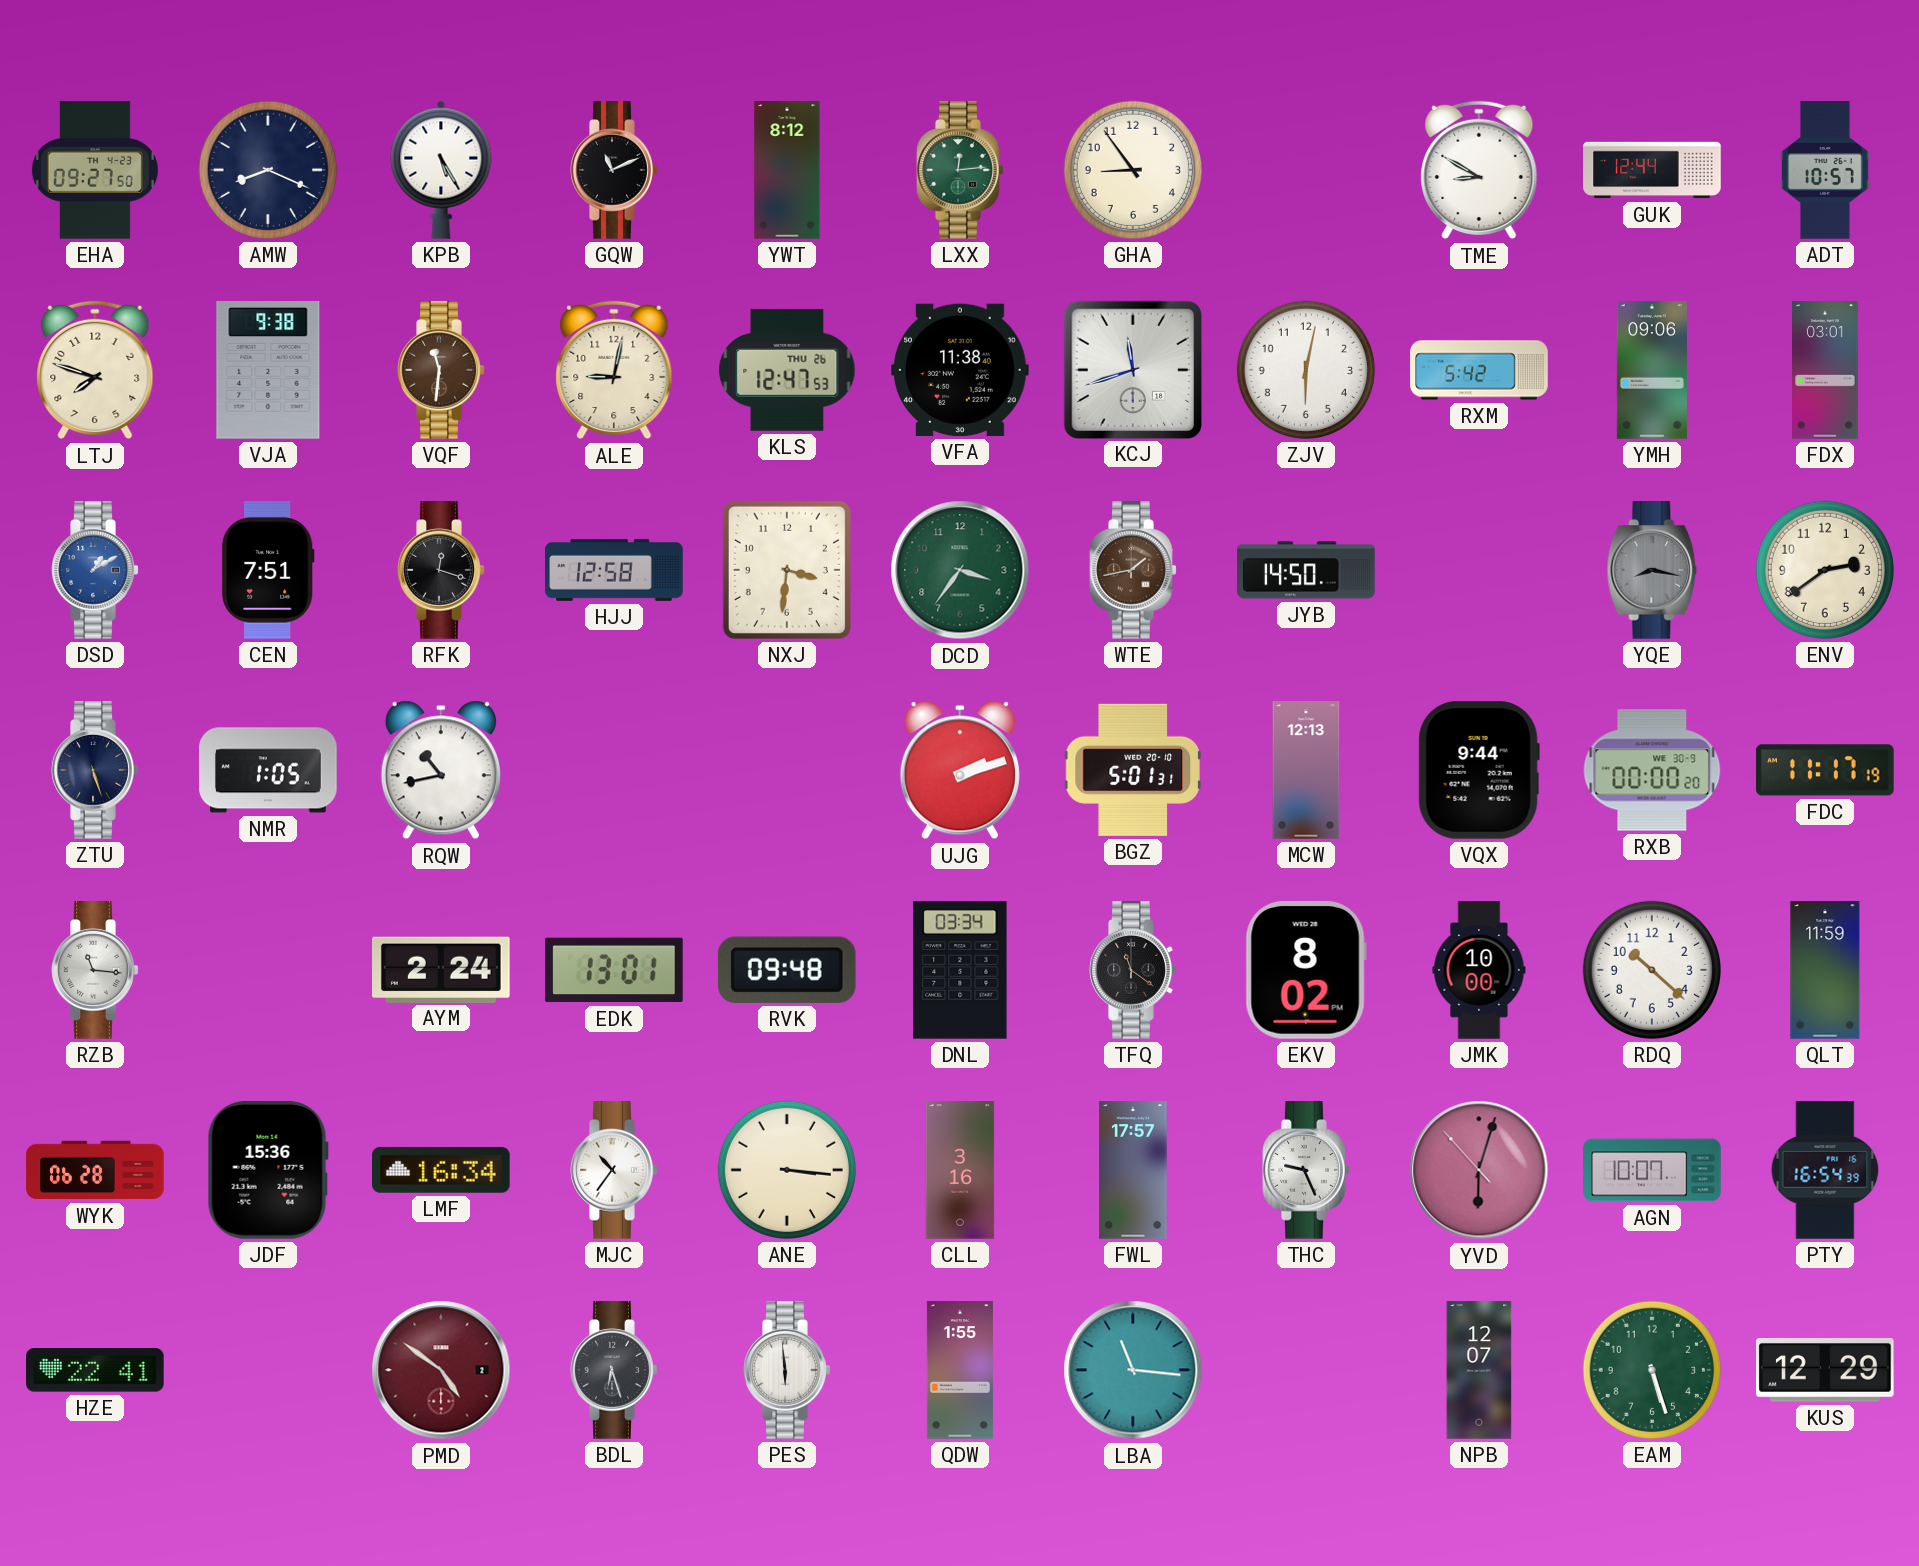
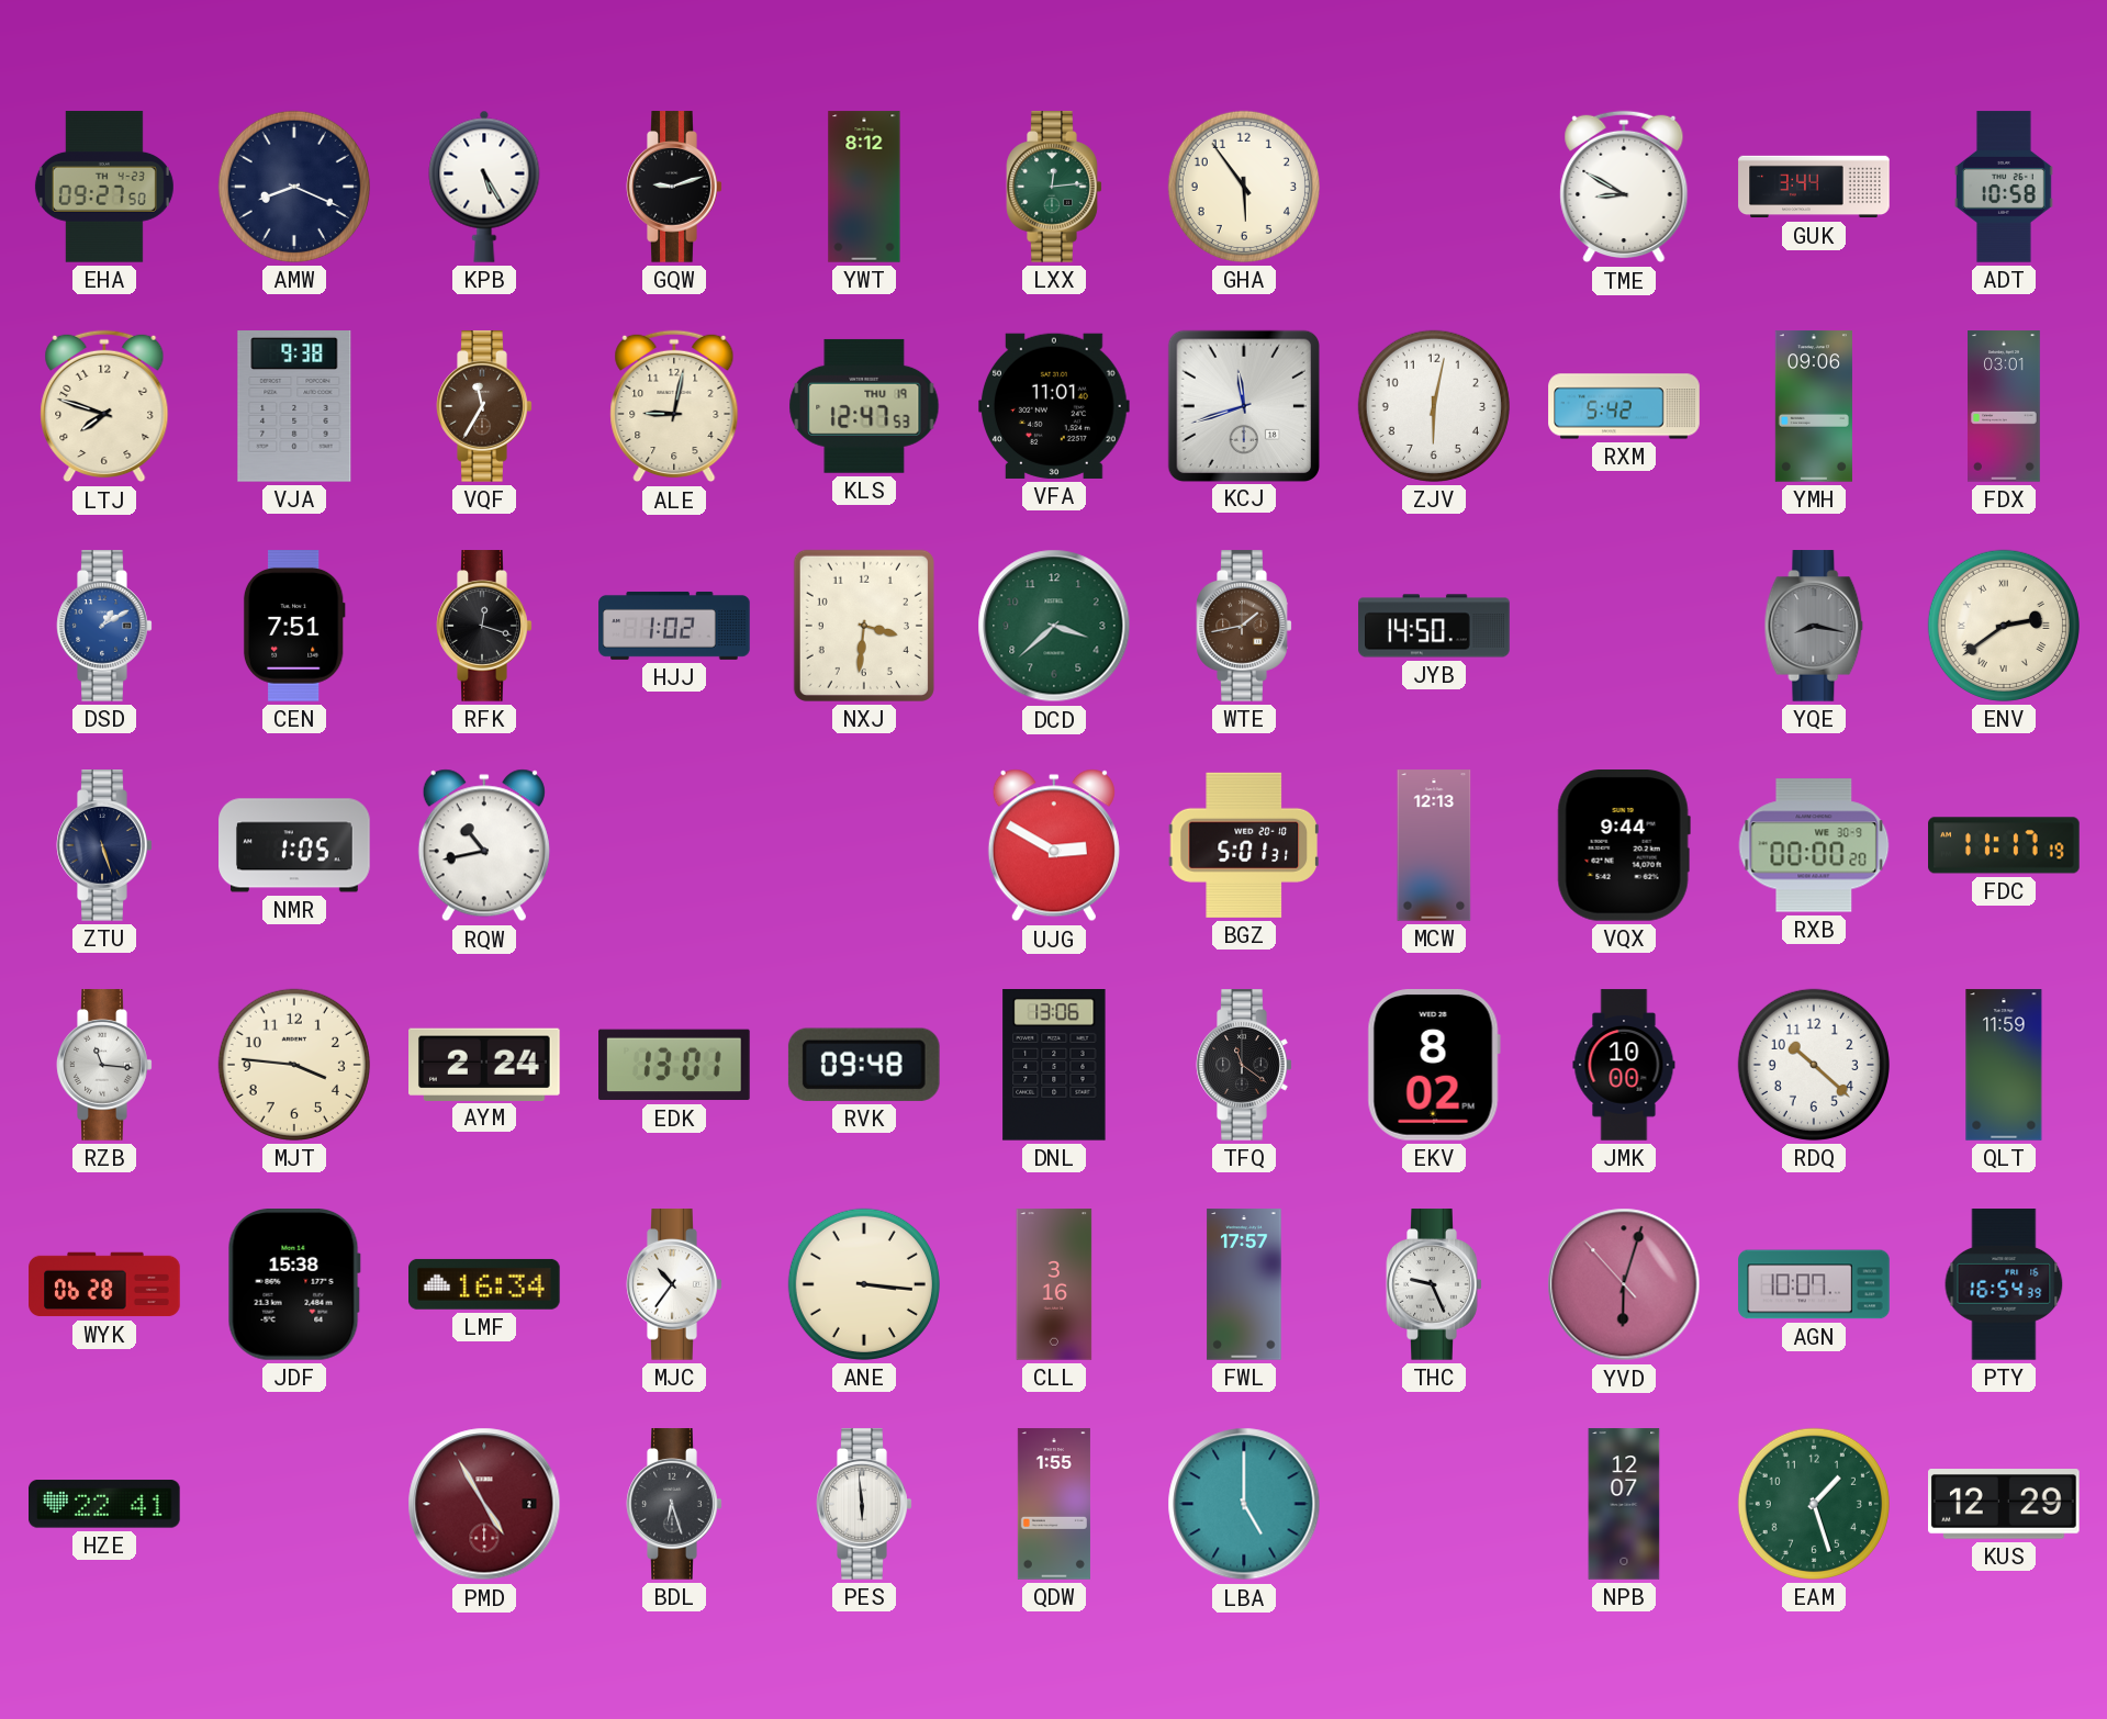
GQW: 11:11 -> 9:12
GHA: 8:54 -> 5:54
GUK: 12:44 -> 3:44
ADT: 10:57 -> 10:58
VQF: 11:31 -> 11:35
KLS date: THU 26 -> THU 19
VFA: 11:38 -> 11:01
HJJ: 12:58 -> 1:02
DCD: 3:36 -> 3:38
ENV numerals: Arabic -> Roman
UJG: 2:12 -> 2:50
MJT: none -> 3:46
DNL: 03:34 -> 13:06
JDF: 15:36 -> 15:38
PMD: 4:51 -> 4:55
LBA: 11:16 -> 5:00
EAM: 5:27 -> 1:27
